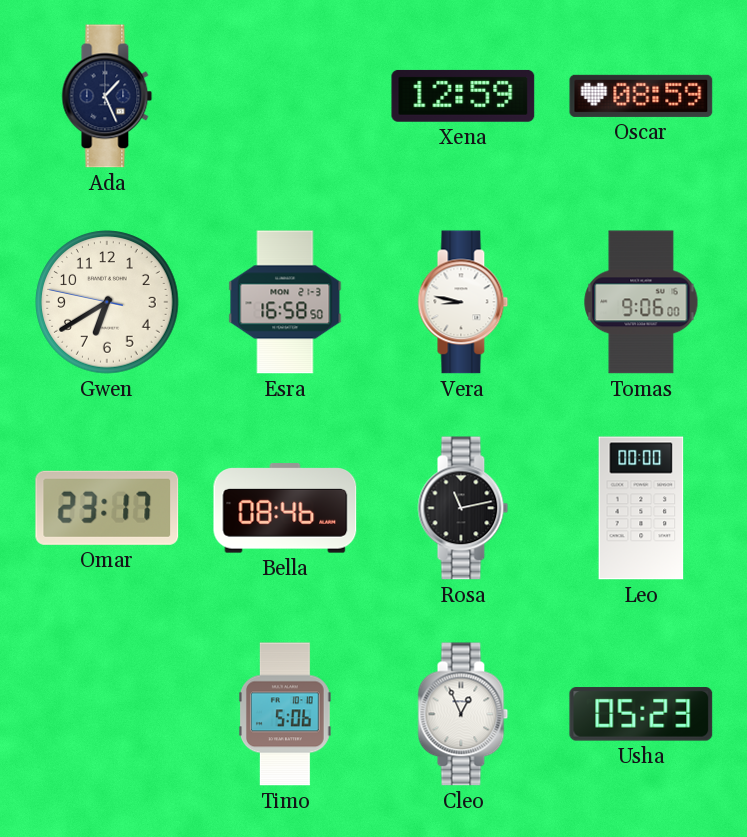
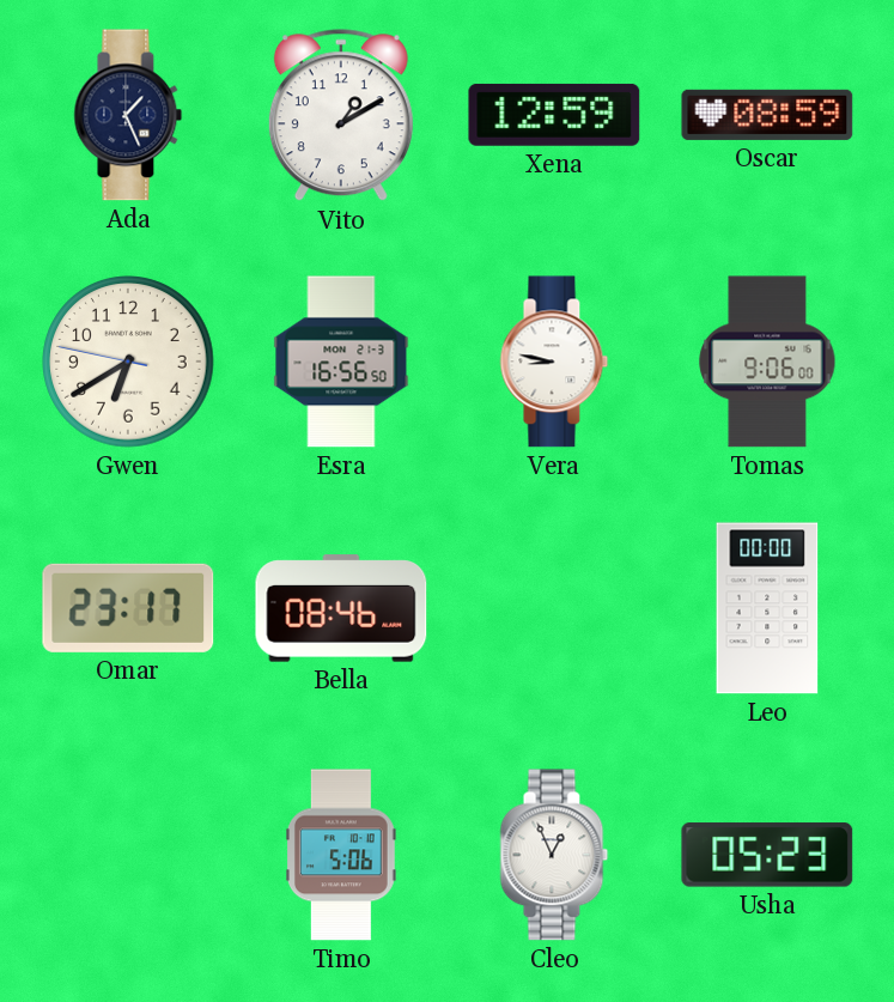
Vito: none -> 1:10
Esra: 16:58 -> 16:56
Rosa: 11:13 -> none
